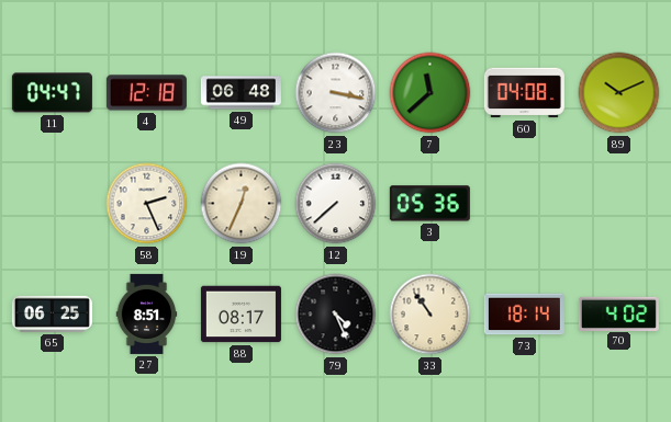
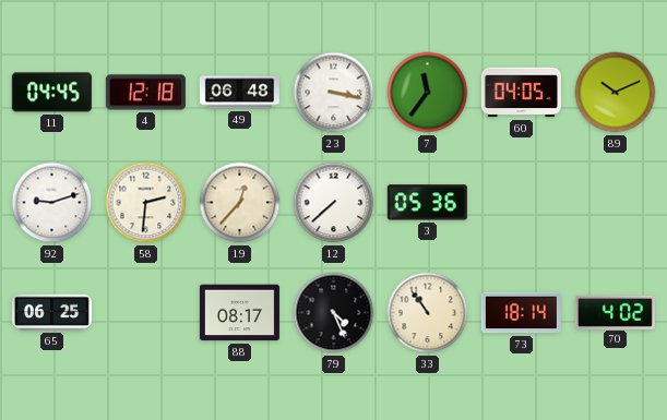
11: 04:47 -> 04:45
7: 11:38 -> 11:36
60: 04:08 -> 04:05
92: none -> 9:12
58: 2:26 -> 2:31
19: 12:34 -> 12:37
27: 8:51 -> none
